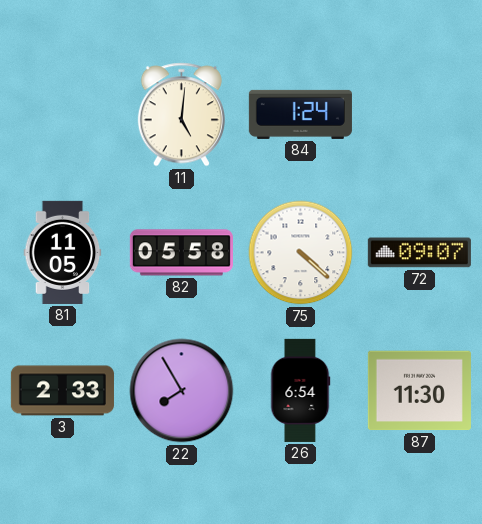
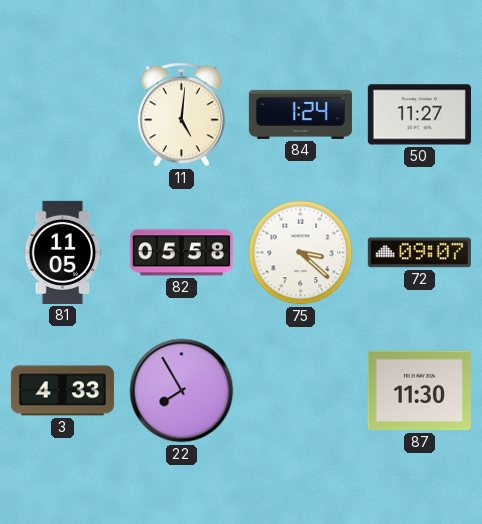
50: none -> 11:27
75: 4:22 -> 3:22
3: 2:33 -> 4:33
26: 6:54 -> none
